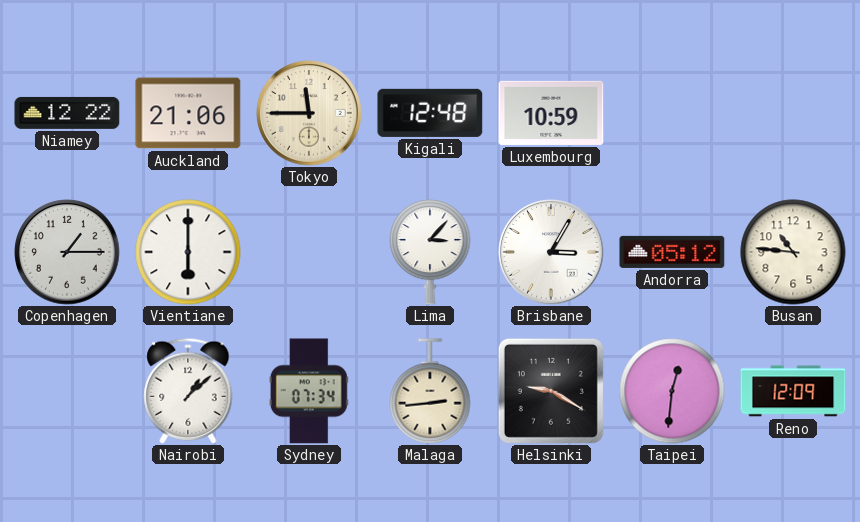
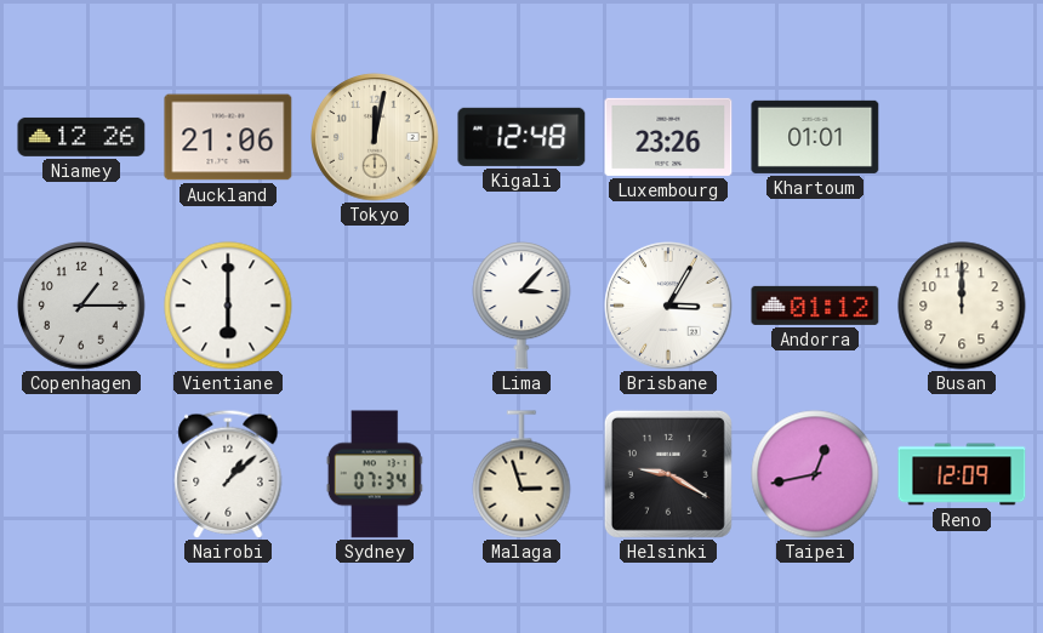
Niamey: 12:22 -> 12:26
Tokyo: 11:45 -> 12:02
Luxembourg: 10:59 -> 23:26
Khartoum: none -> 01:01
Andorra: 05:12 -> 01:12
Busan: 10:46 -> 12:00
Malaga: 2:44 -> 2:57
Taipei: 12:31 -> 12:43
